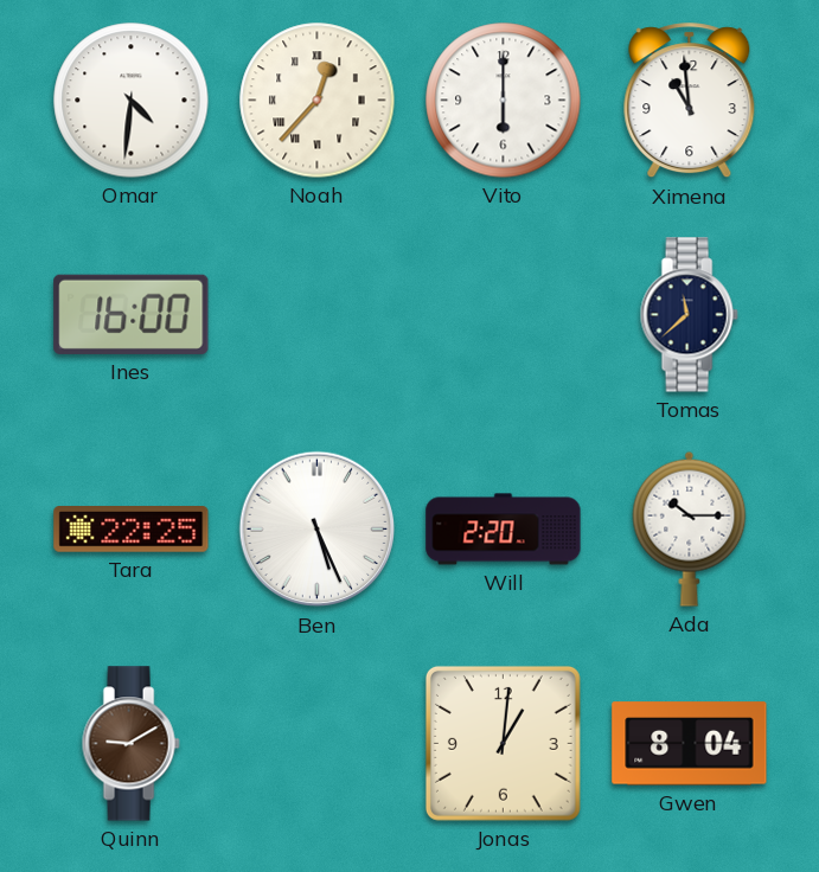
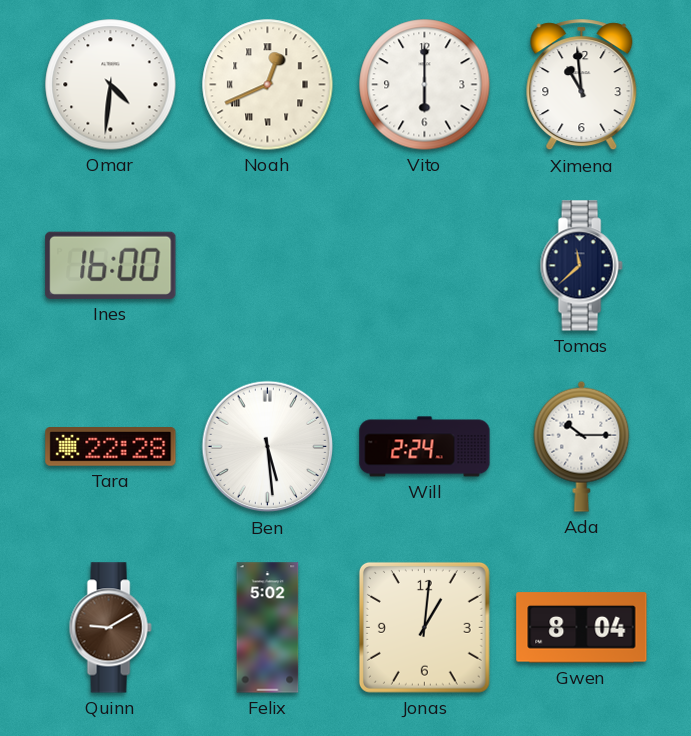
Noah: 12:37 -> 12:41
Tara: 22:25 -> 22:28
Ben: 5:26 -> 5:29
Will: 2:20 -> 2:24
Felix: none -> 5:02
